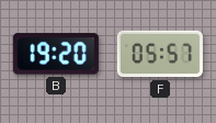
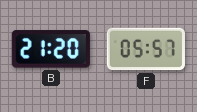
B: 19:20 -> 21:20
